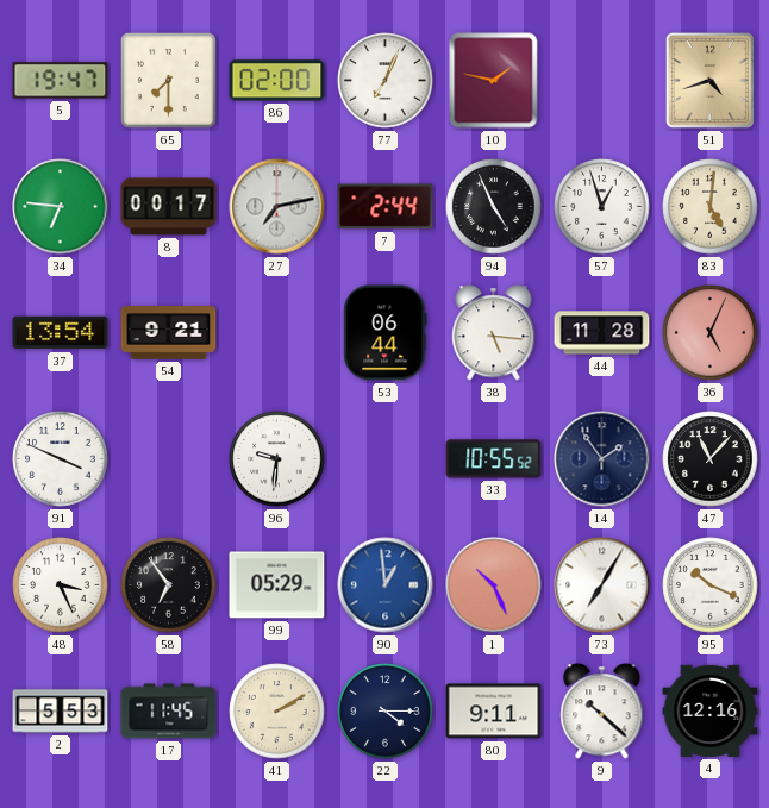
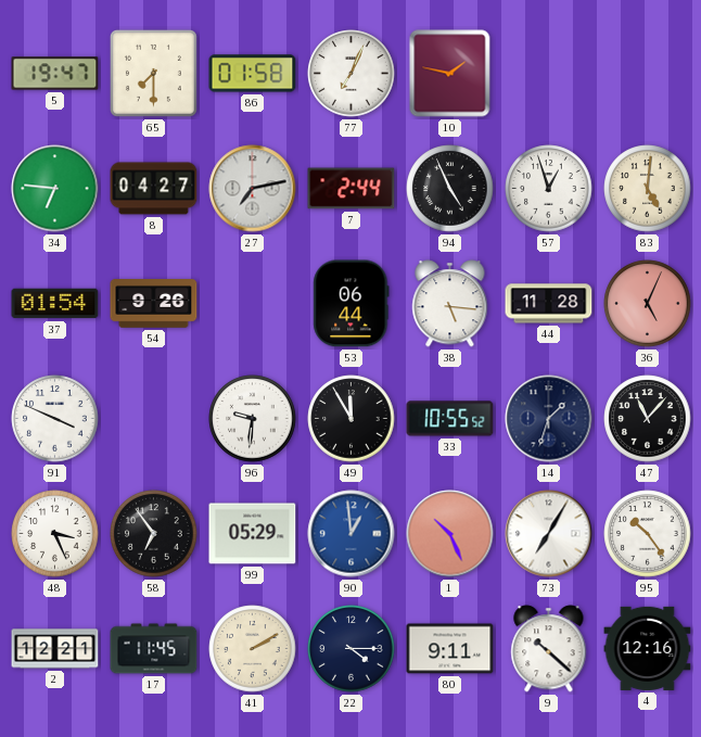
86: 02:00 -> 01:58
51: 4:42 -> none
8: 00:17 -> 04:27
37: 13:54 -> 01:54
54: 9:21 -> 9:26
49: none -> 11:55
14: 1:54 -> 1:33
95: 10:19 -> 10:24
2: 5:53 -> 12:21
